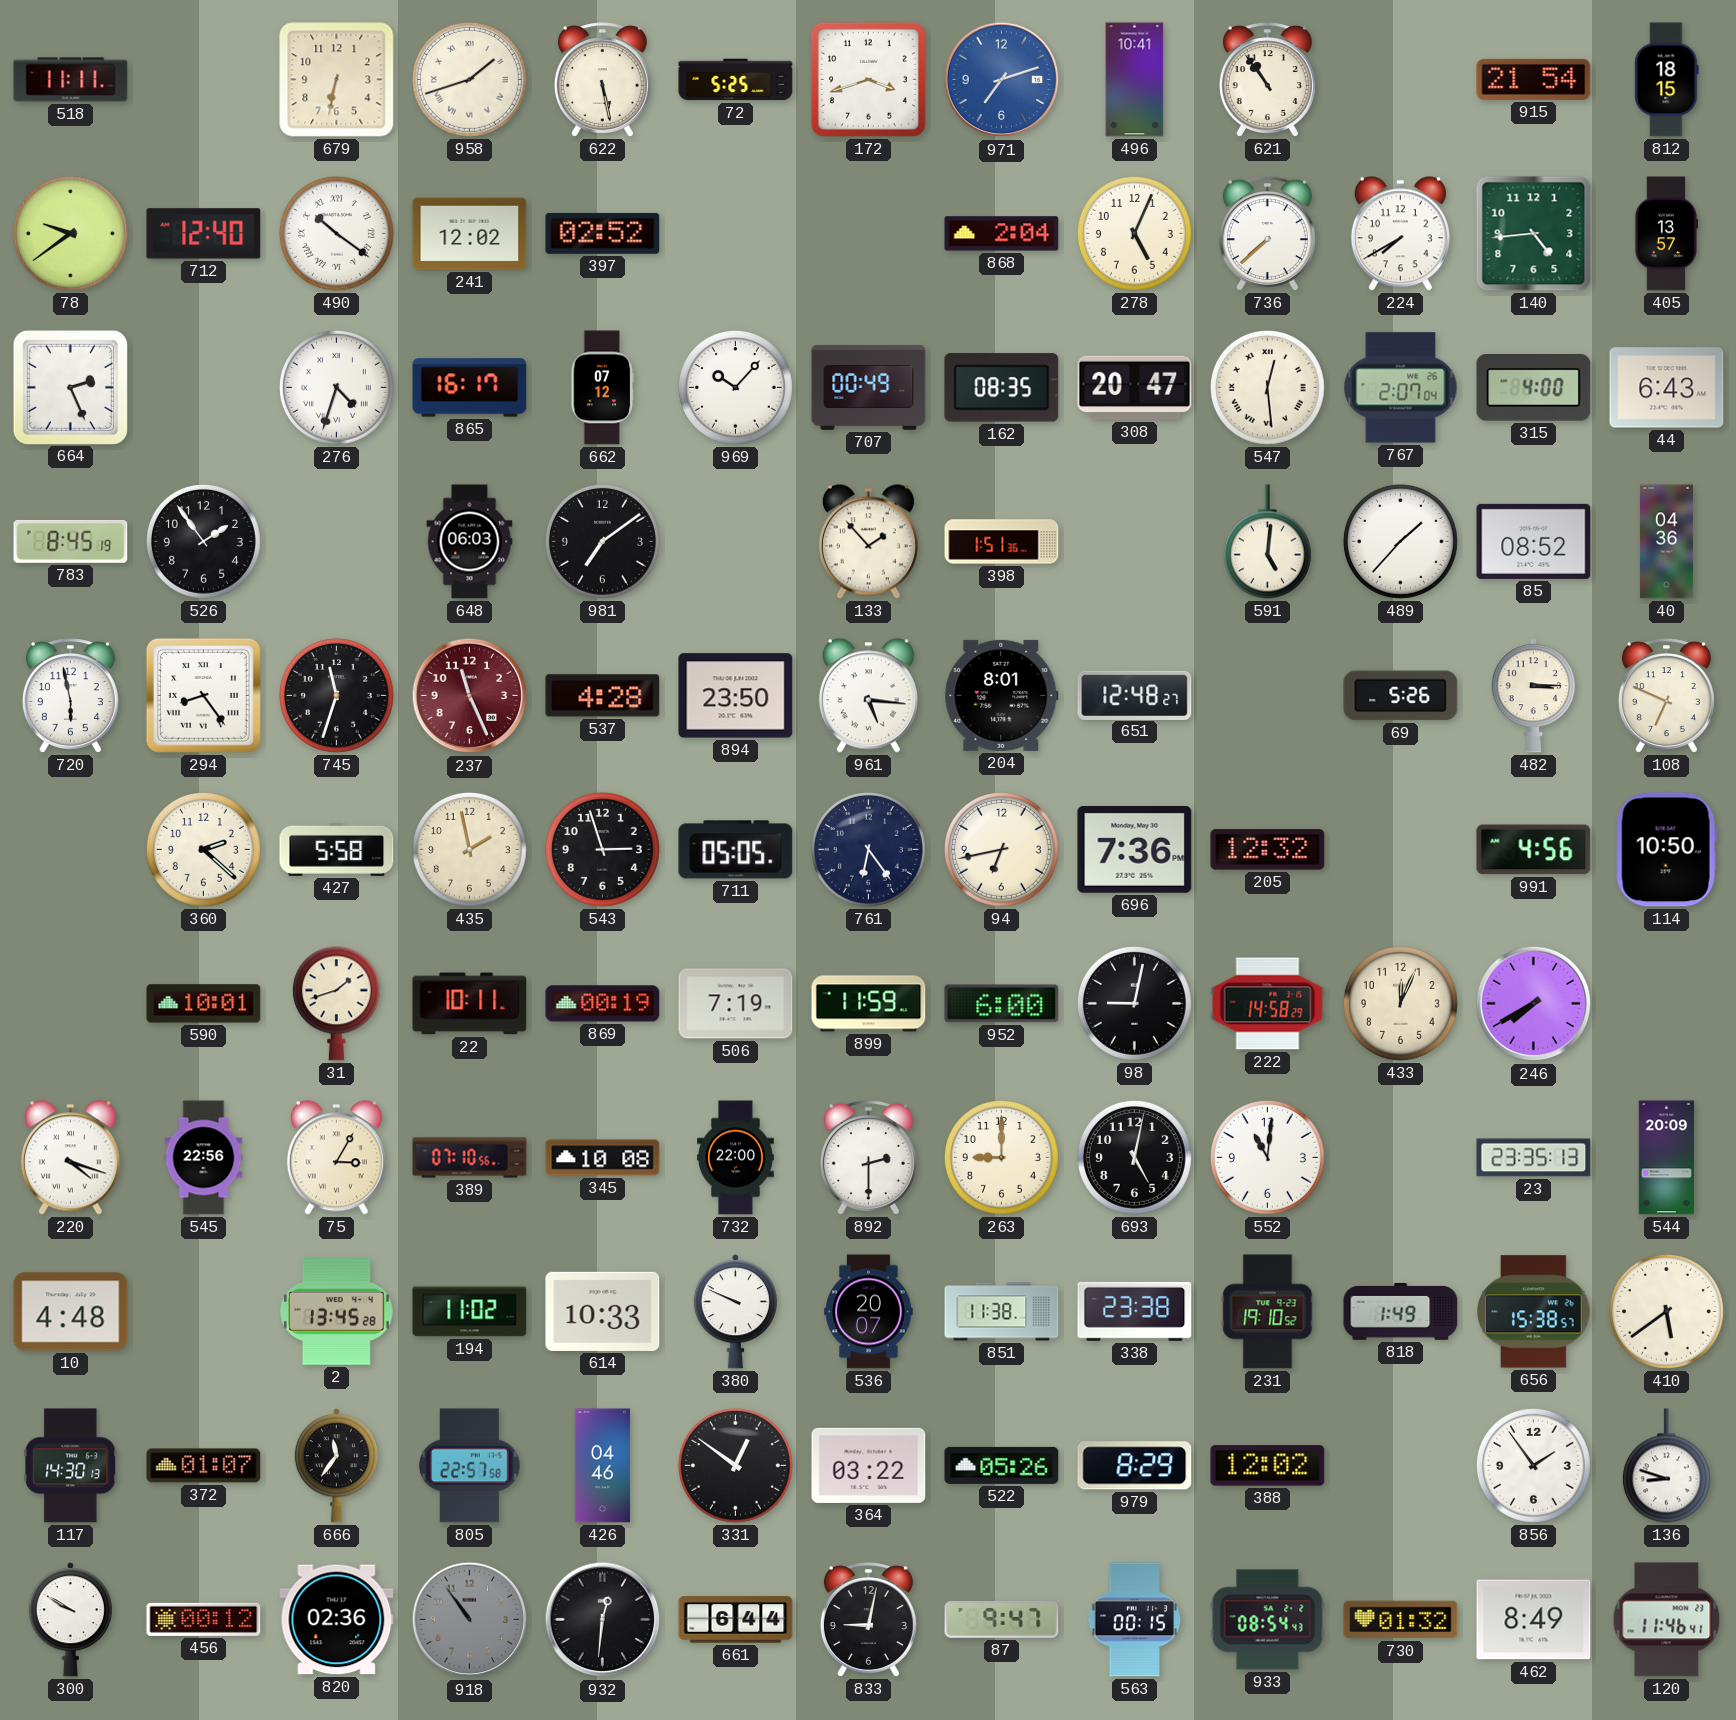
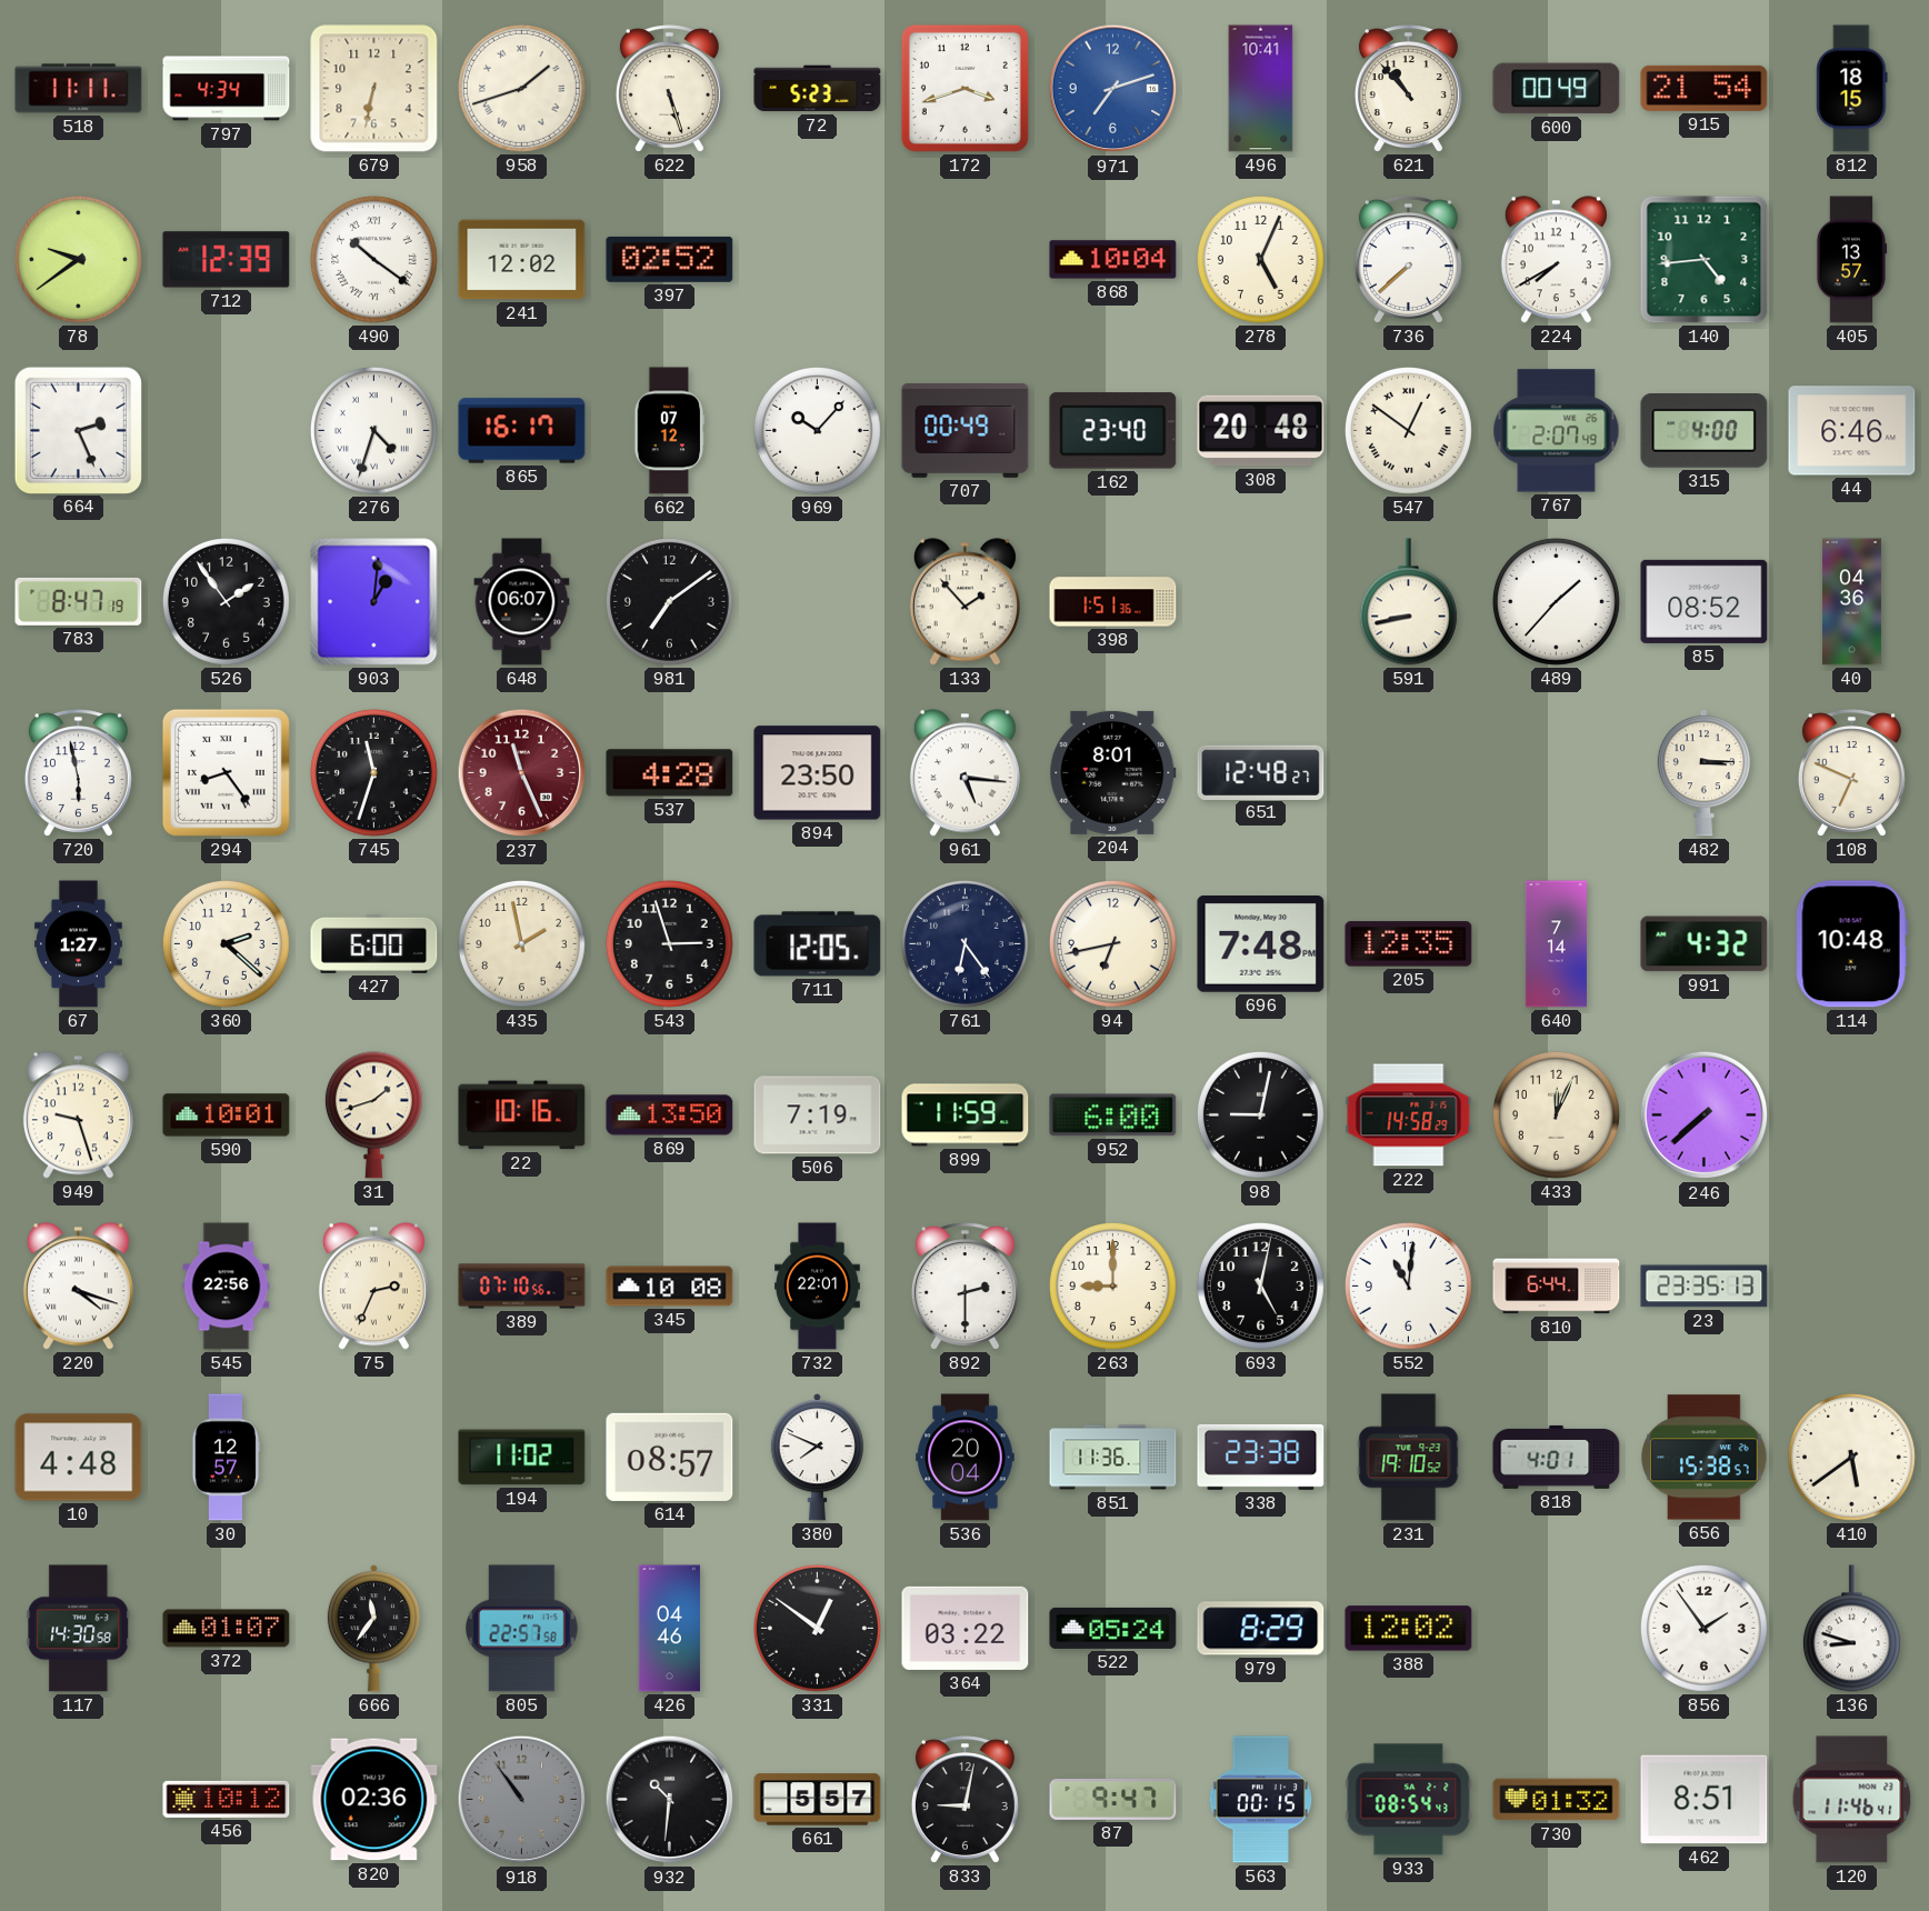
797: none -> 4:34
622: 5:28 -> 5:27
72: 5:25 -> 5:23
621: 10:54 -> 10:53
600: none -> 00:49
712: 12:40 -> 12:39
868: 2:04 -> 10:04
162: 08:35 -> 23:40
308: 20:47 -> 20:48
547: 12:29 -> 12:51
767: 2:07:04 -> 2:07:49
44: 6:43 -> 6:46
783: 8:45 -> 8:47
903: none -> 1:01
648: 06:03 -> 06:07
591: 5:01 -> 8:43
69: 5:26 -> none
67: none -> 1:27
427: 5:58 -> 6:00
711: 05:05 -> 12:05
696: 7:36 -> 7:48
205: 12:32 -> 12:35
640: none -> 7:14
991: 4:56 -> 4:32
114: 10:50 -> 10:48
949: none -> 9:27
22: 10:11 -> 10:16
869: 00:19 -> 13:50
246: 7:40 -> 7:38
75: 3:05 -> 2:34
732: 22:00 -> 22:01
810: none -> 6:44
544: 20:09 -> none
30: none -> 12:57
2: 13:45 -> none
614: 10:33 -> 08:57
380: 9:49 -> 7:49
536: 20:07 -> 20:04
851: 11:38 -> 11:36
818: 1:49 -> 4:01
117: 14:30:13 -> 14:30:58
522: 05:26 -> 05:24
300: 9:50 -> none
456: 00:12 -> 10:12
932: 12:31 -> 10:31
661: 6:44 -> 5:57
462: 8:49 -> 8:51
